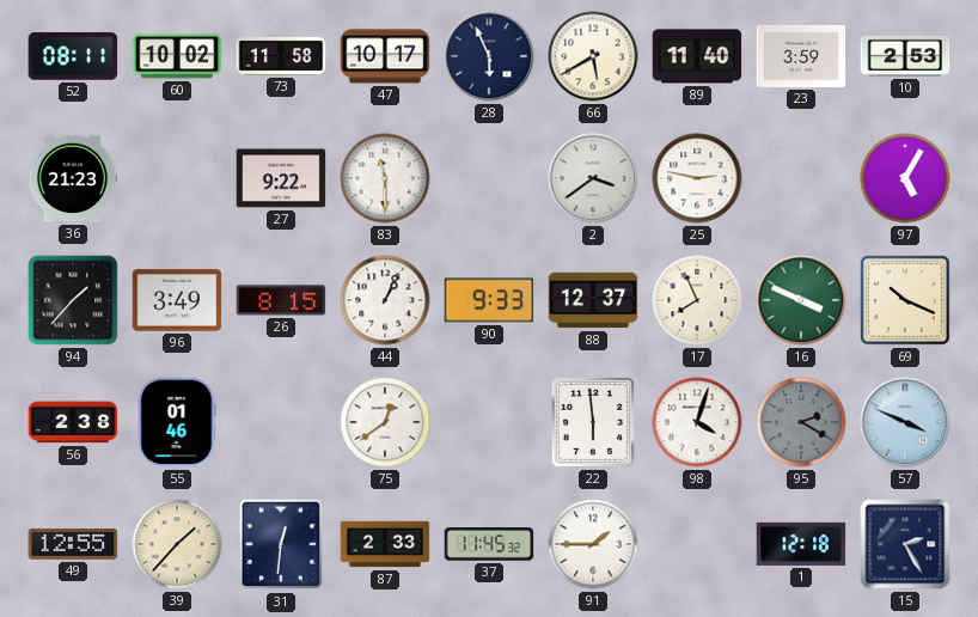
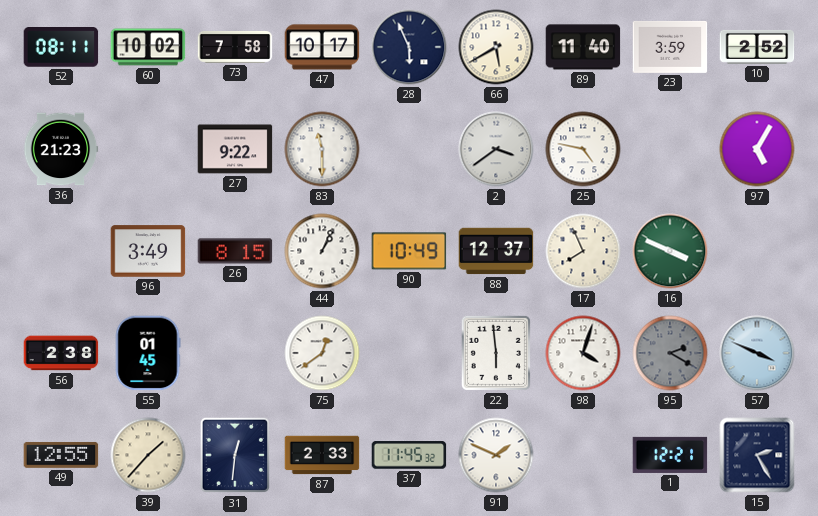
73: 11:58 -> 7:58
10: 2:53 -> 2:52
25: 2:47 -> 4:47
94: 1:37 -> none
90: 9:33 -> 10:49
69: 10:19 -> none
55: 01:46 -> 01:45
91: 1:45 -> 1:49
1: 12:18 -> 12:21
